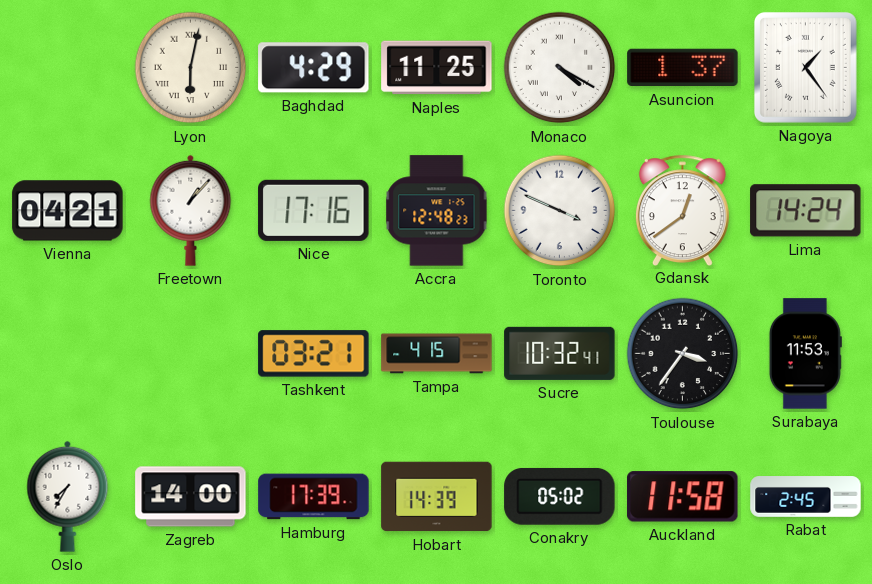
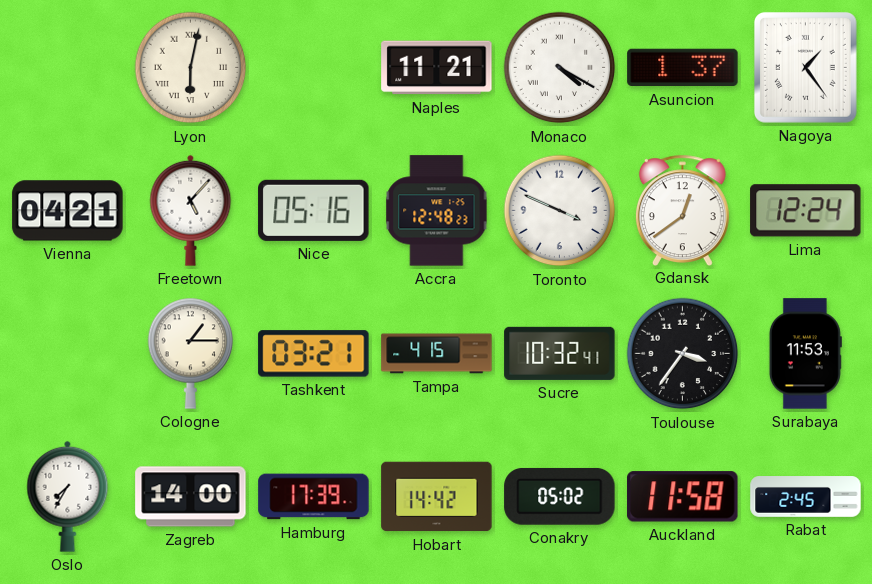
Baghdad: 4:29 -> none
Naples: 11:25 -> 11:21
Freetown: 1:07 -> 5:07
Nice: 17:16 -> 05:16
Lima: 14:24 -> 12:24
Cologne: none -> 1:15
Hobart: 14:39 -> 14:42
